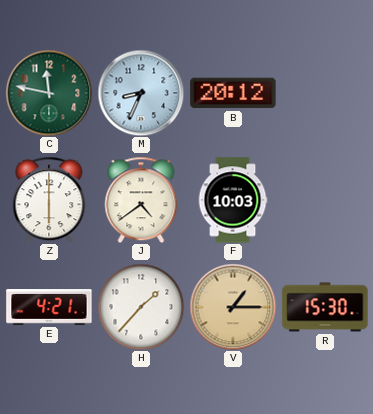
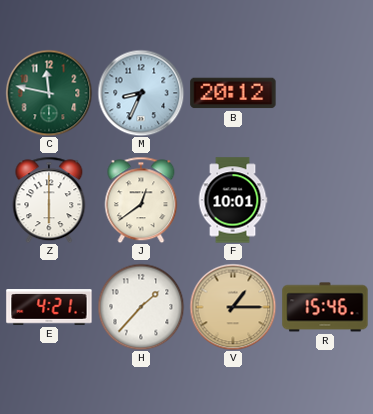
J: 4:39 -> 12:39
F: 10:03 -> 10:01
R: 15:30 -> 15:46
